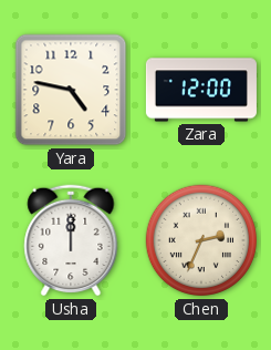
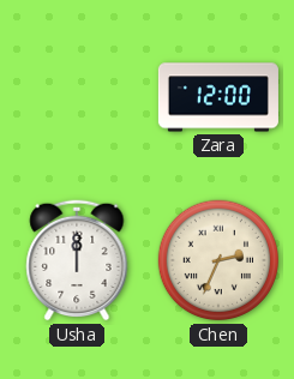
Yara: 4:47 -> none
